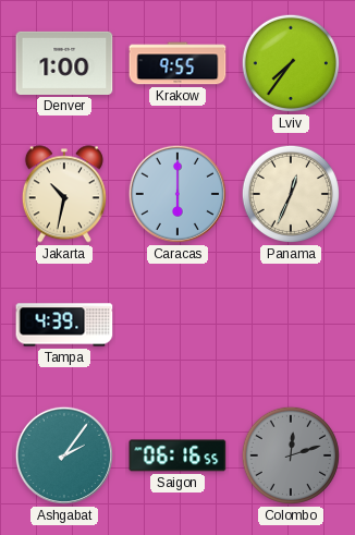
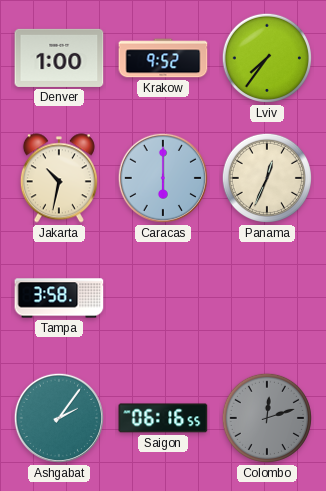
Krakow: 9:55 -> 9:52
Tampa: 4:39 -> 3:58
